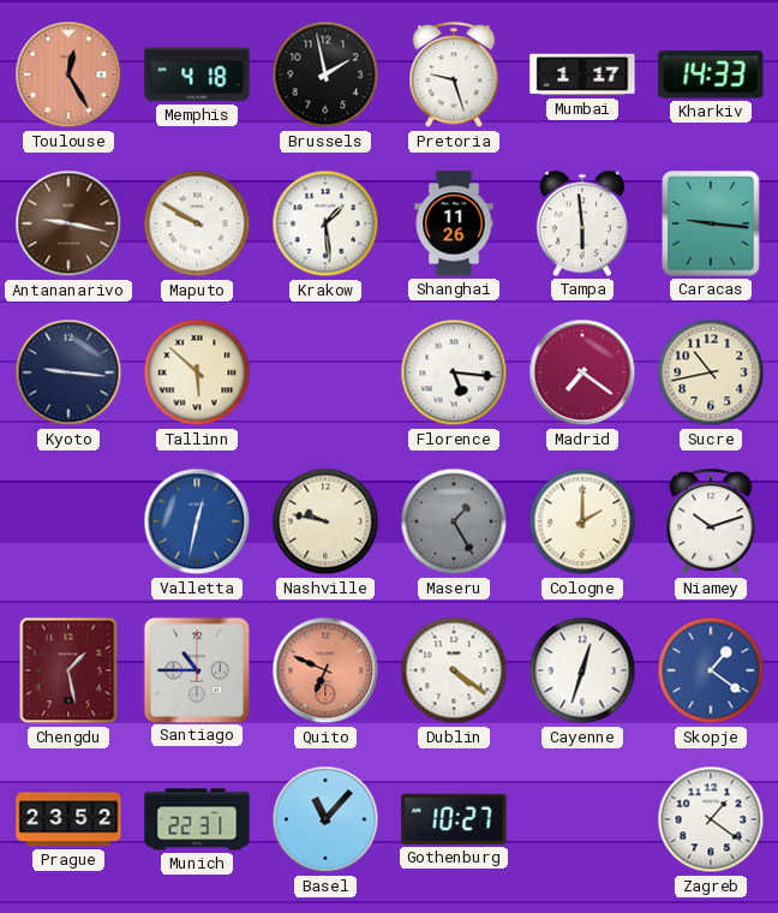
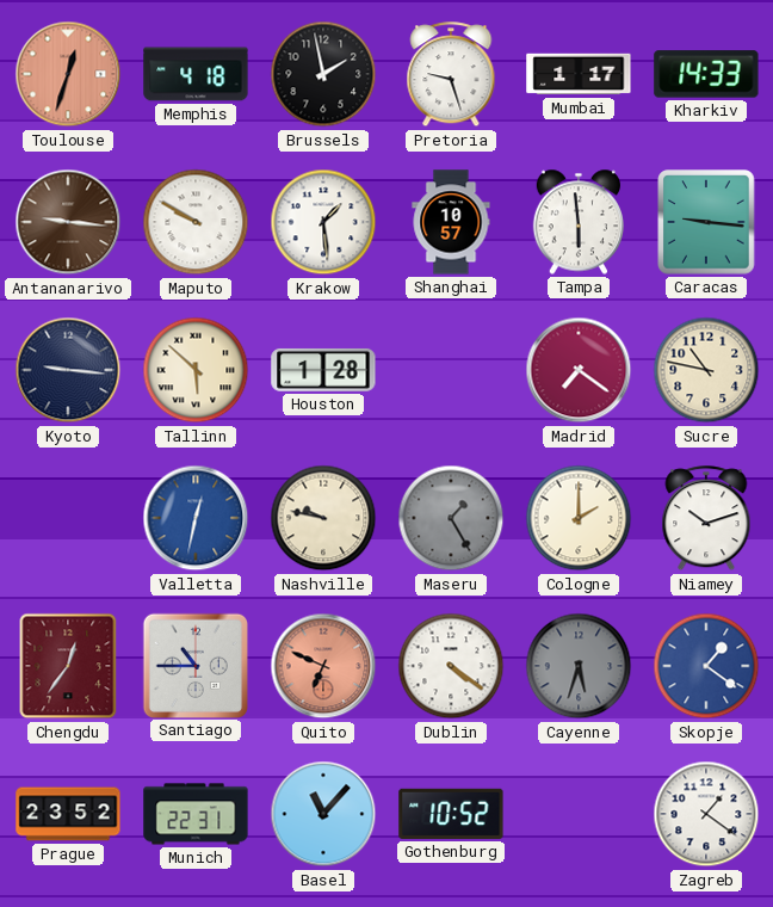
Toulouse: 12:25 -> 12:33
Antananarivo: 9:17 -> 9:16
Shanghai: 11:26 -> 10:57
Houston: none -> 1:28
Florence: 5:16 -> none
Sucre: 10:43 -> 10:47
Chengdu: 1:28 -> 12:36
Cayenne: 12:33 -> 5:33
Cayenne dial: white -> grey
Gothenburg: 10:27 -> 10:52
